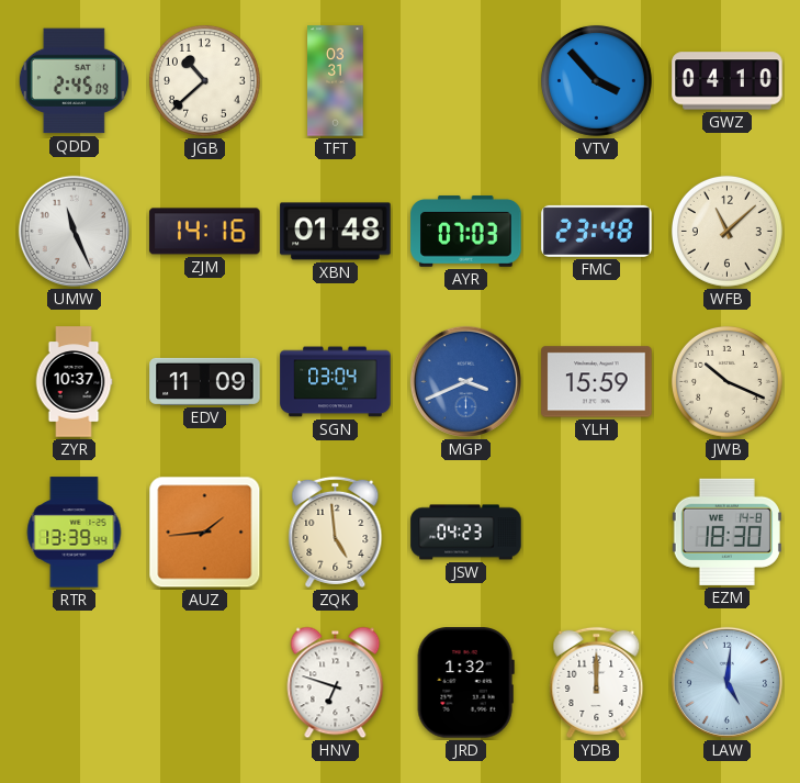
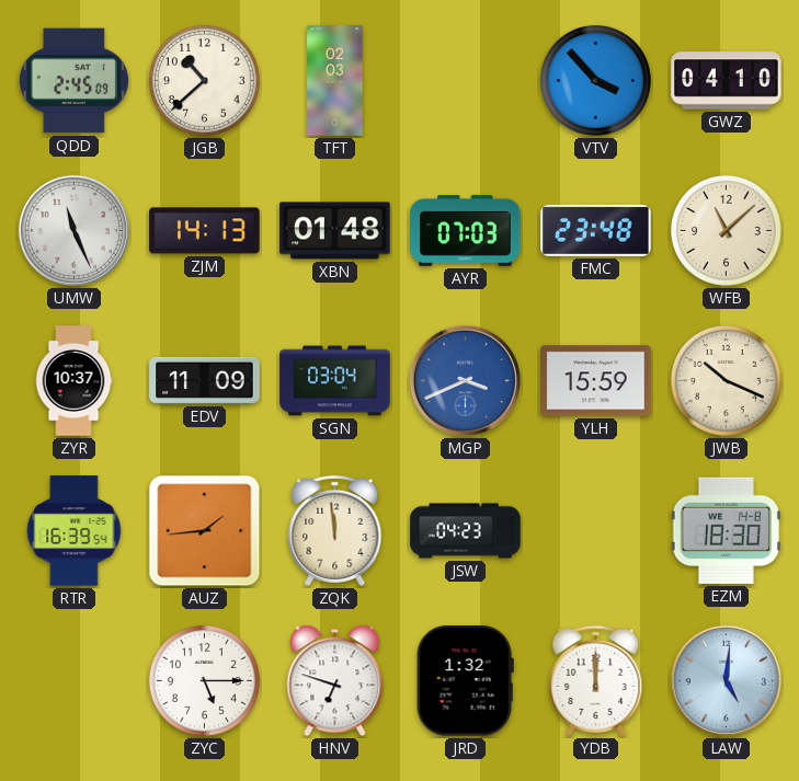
TFT: 03:31 -> 02:03
ZJM: 14:16 -> 14:13
RTR: 13:39 -> 16:39
ZQK: 4:59 -> 11:59
ZYC: none -> 5:15
